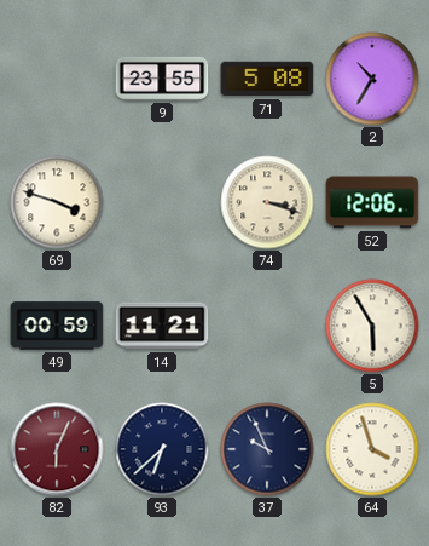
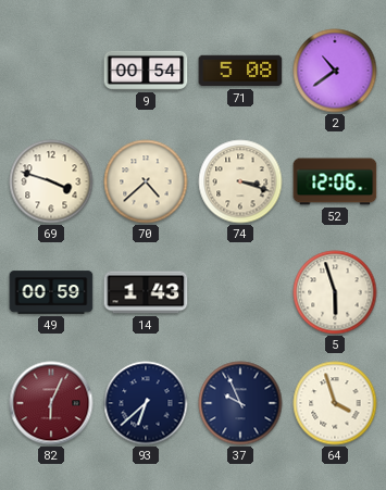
9: 23:55 -> 00:54
2: 10:35 -> 10:39
70: none -> 4:38
14: 11:21 -> 1:43
5: 5:55 -> 5:57
